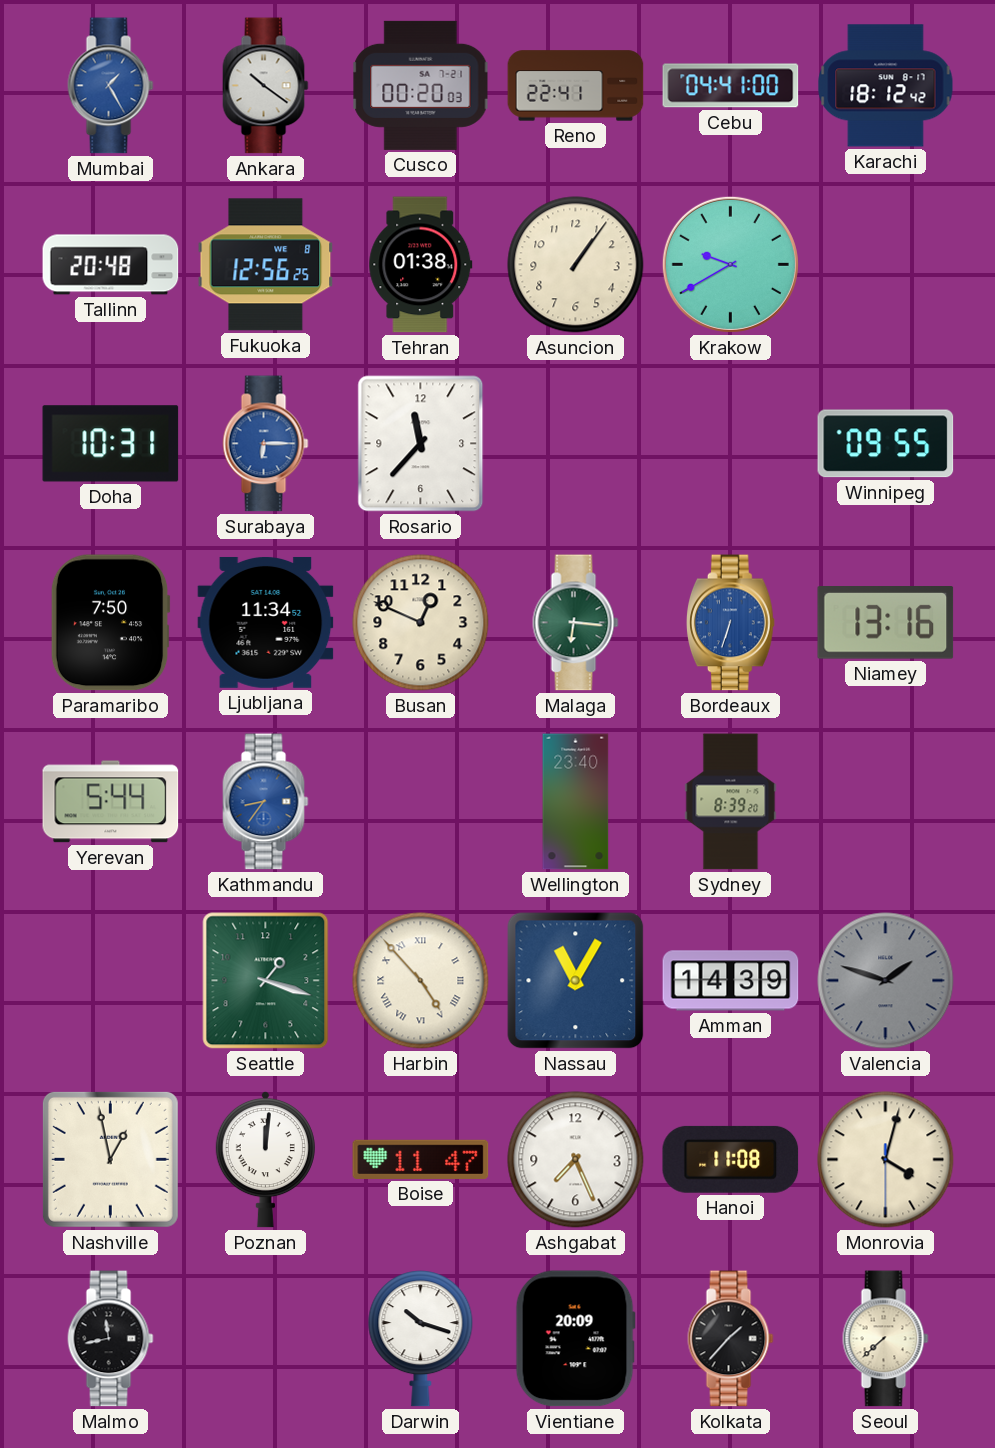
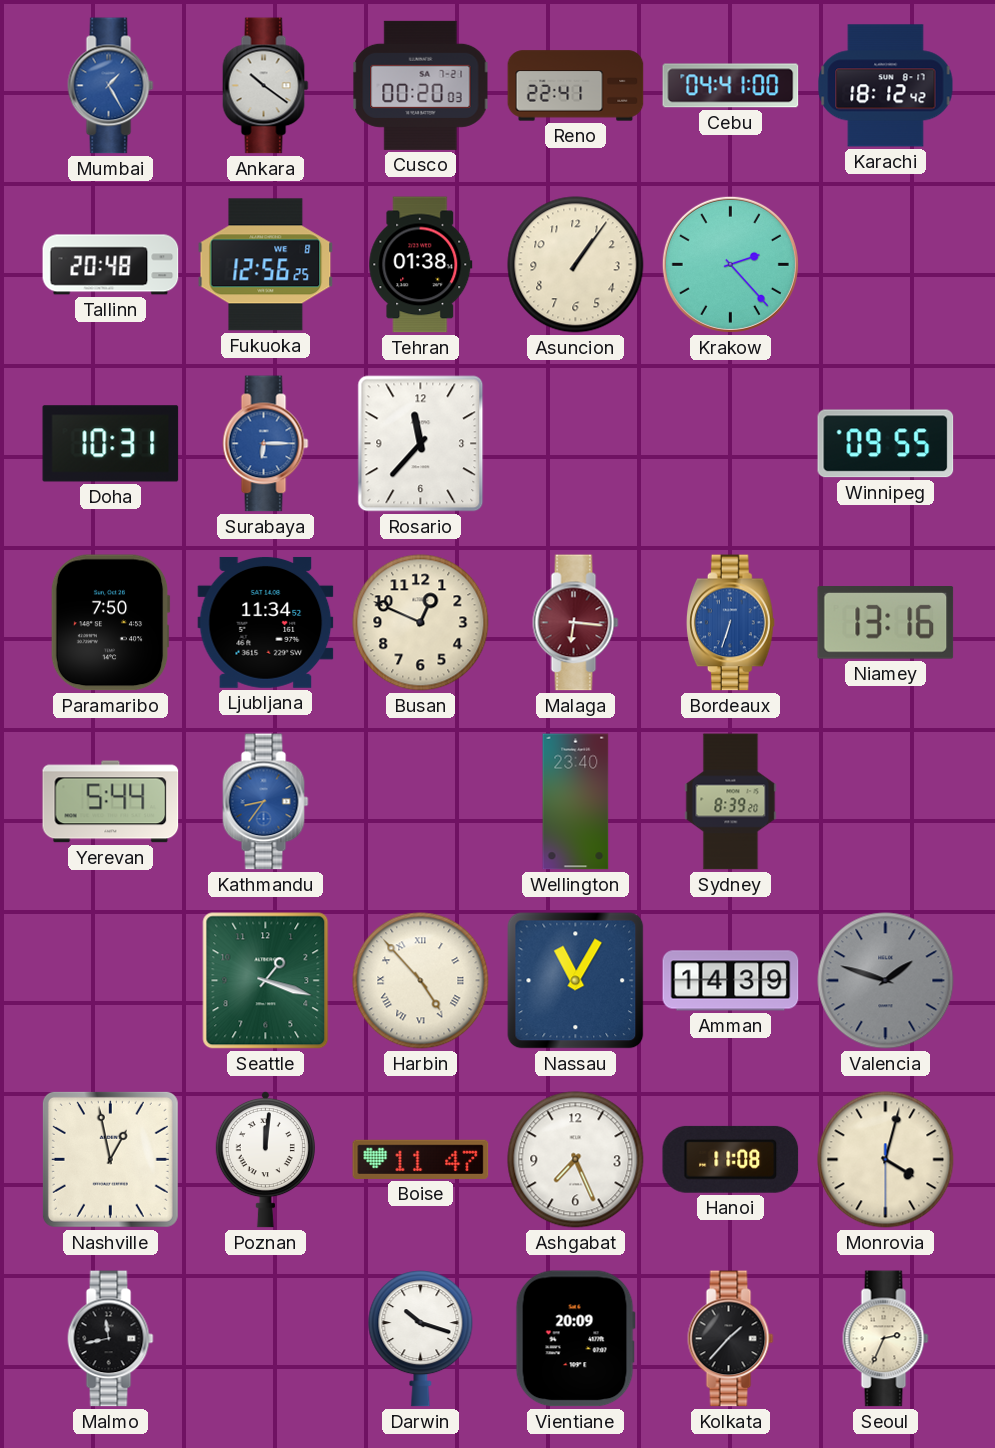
Krakow: 9:40 -> 2:23
Malaga dial: green -> burgundy
Seoul: 7:38 -> 2:34
